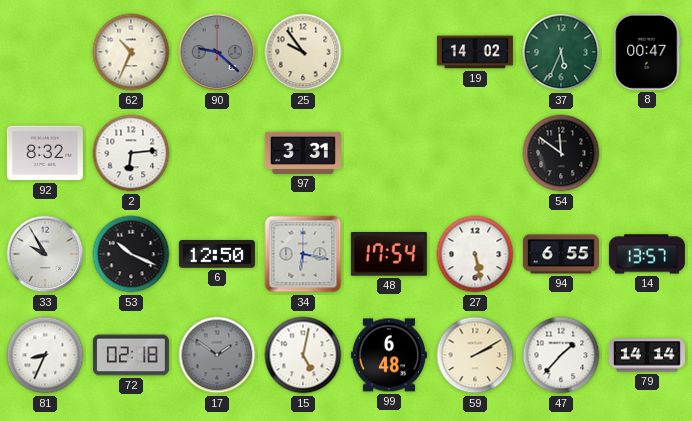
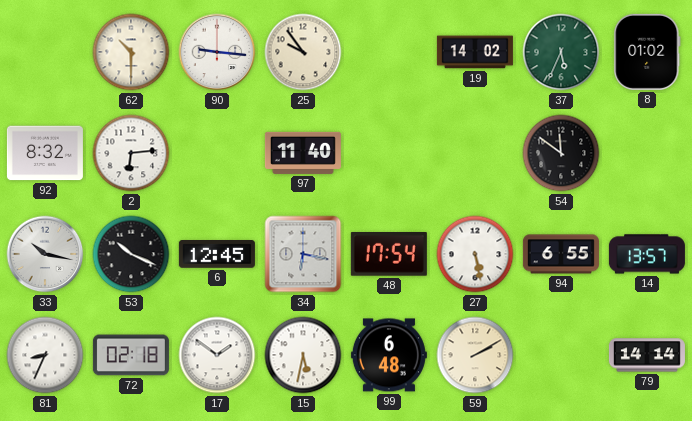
62: 10:34 -> 10:30
90: 9:22 -> 9:16
90 dial: grey -> white
8: 00:47 -> 01:02
97: 3:31 -> 11:40
33: 9:55 -> 10:17
6: 12:50 -> 12:45
17 dial: grey -> white
15: 5:02 -> 5:32
47: 1:37 -> none
